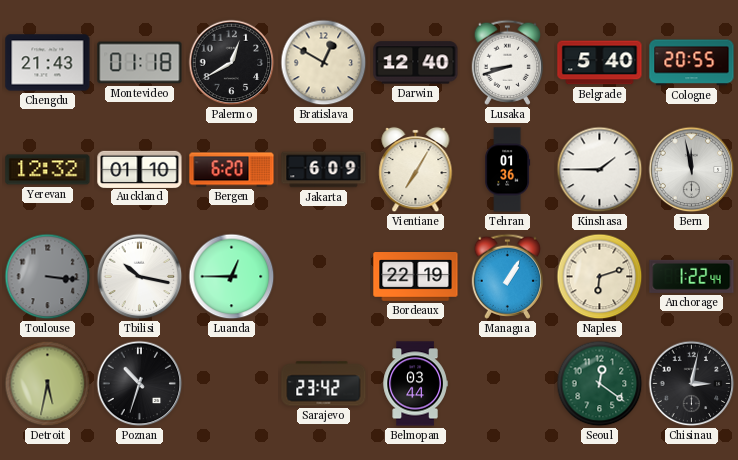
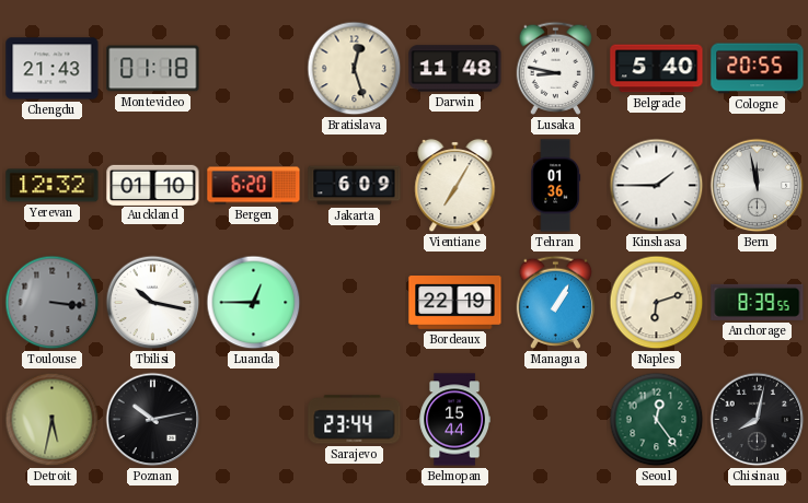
Palermo: 12:40 -> none
Bratislava: 12:50 -> 12:27
Darwin: 12:40 -> 11:48
Lusaka: 8:42 -> 8:47
Anchorage: 1:22 -> 8:39
Poznan: 10:33 -> 10:13
Sarajevo: 23:42 -> 23:44
Belmopan: 03:44 -> 15:44
Seoul: 12:21 -> 12:24
Chisinau: 3:02 -> 8:02
